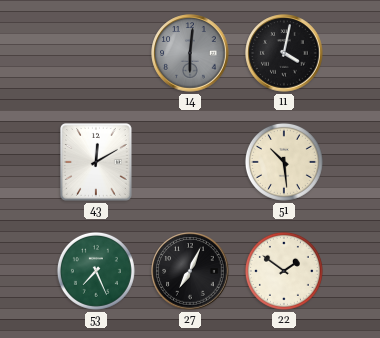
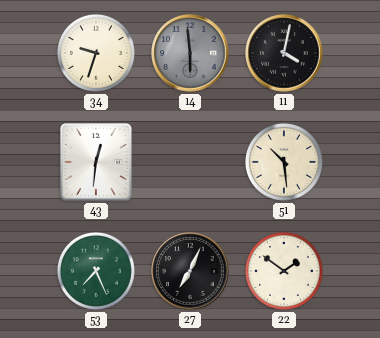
34: none -> 9:33
14: 6:01 -> 5:59
43: 12:10 -> 12:31
